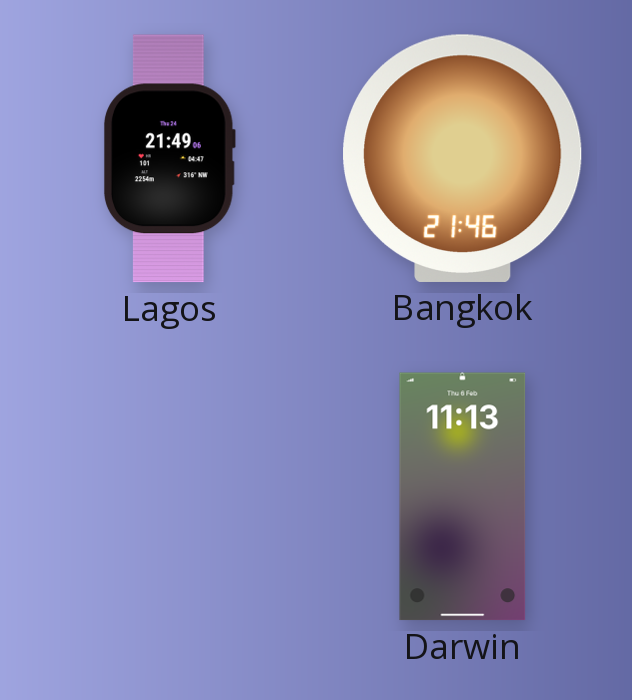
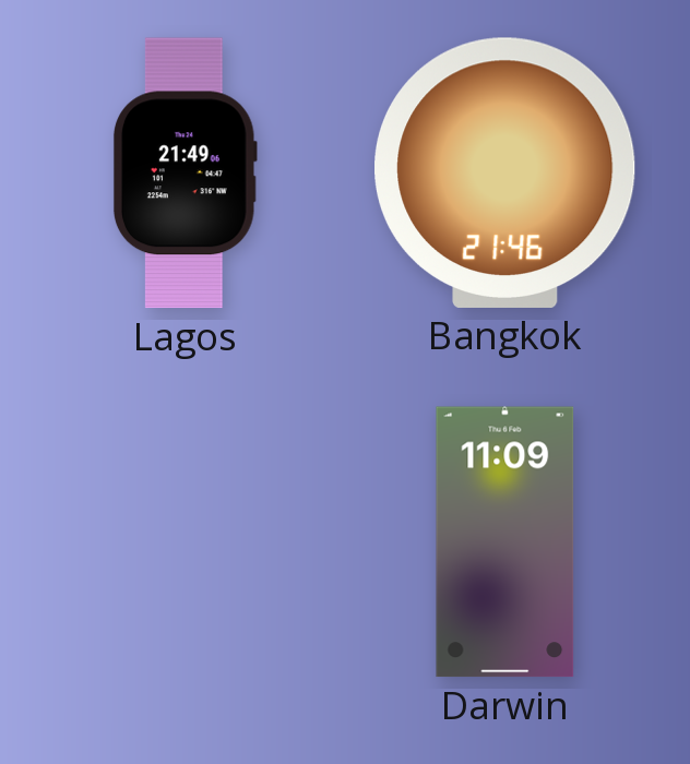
Darwin: 11:13 -> 11:09
